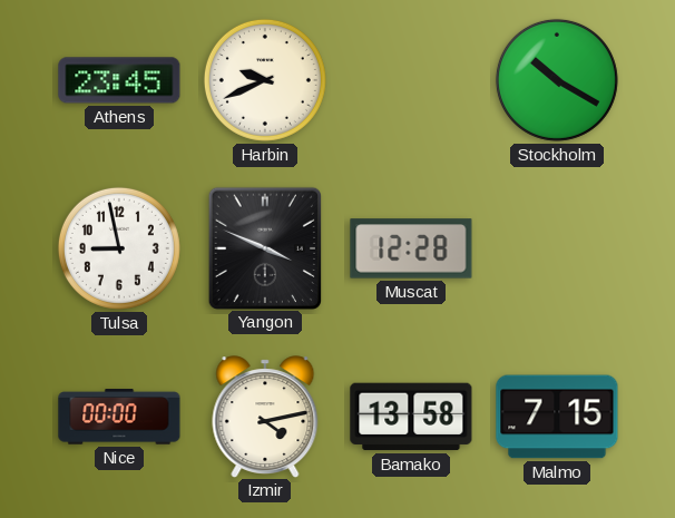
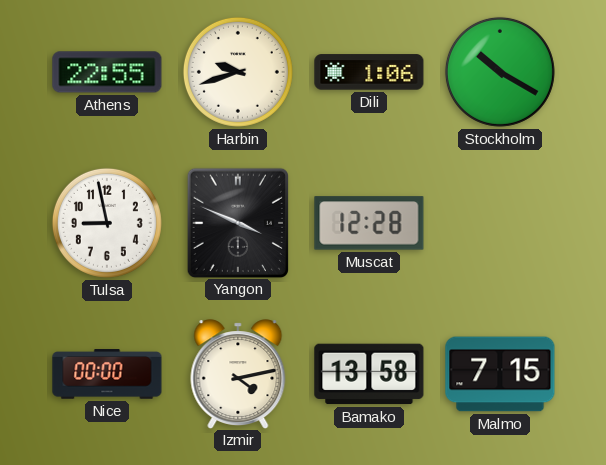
Athens: 23:45 -> 22:55
Harbin: 9:41 -> 9:42
Dili: none -> 1:06
